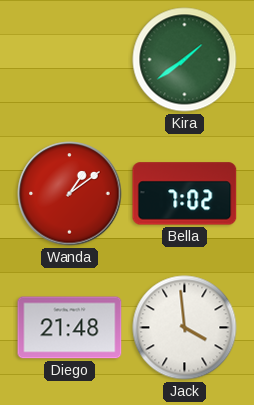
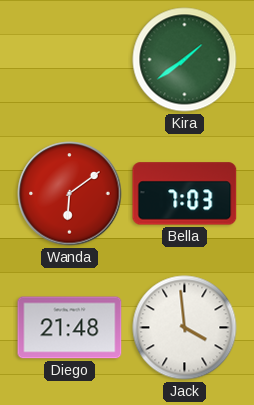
Wanda: 1:09 -> 6:09
Bella: 7:02 -> 7:03
